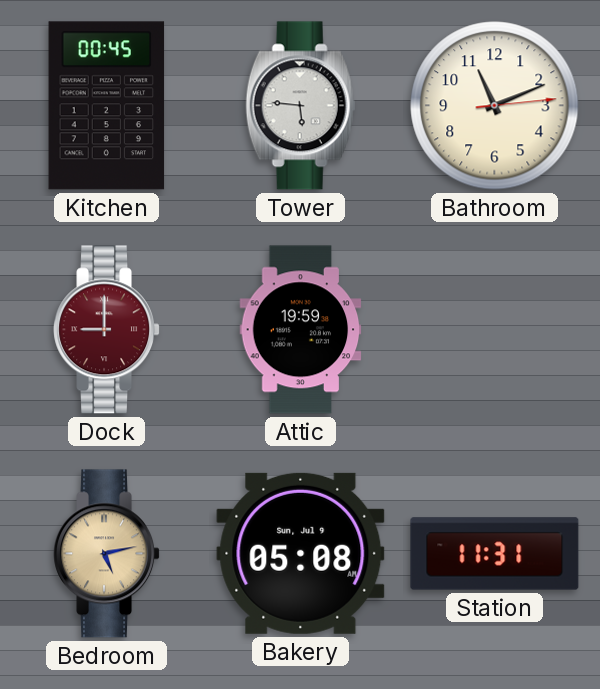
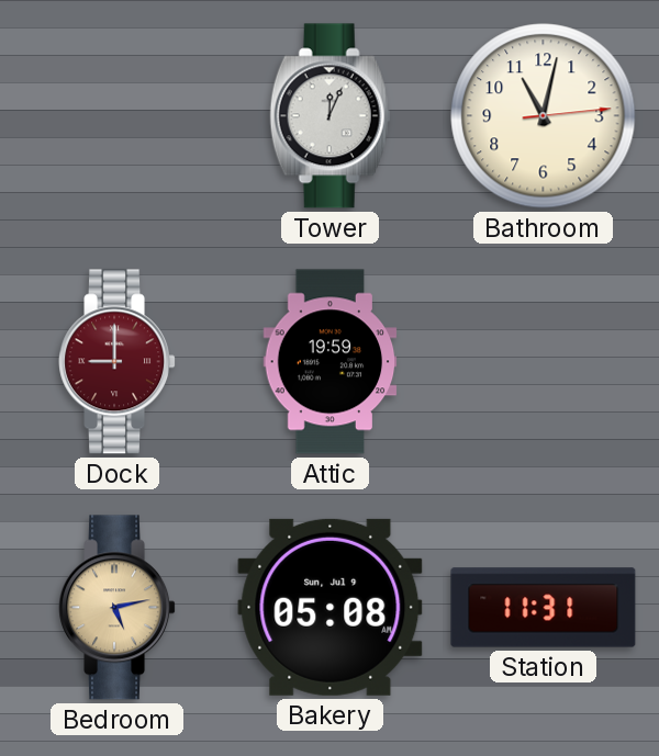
Kitchen: 00:45 -> none
Tower: 5:46 -> 12:04
Bathroom: 11:11 -> 11:02
